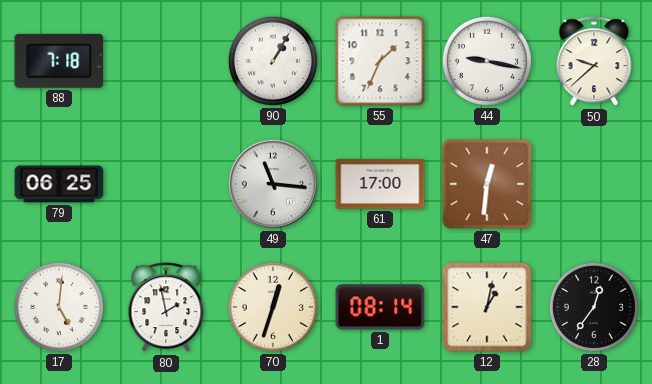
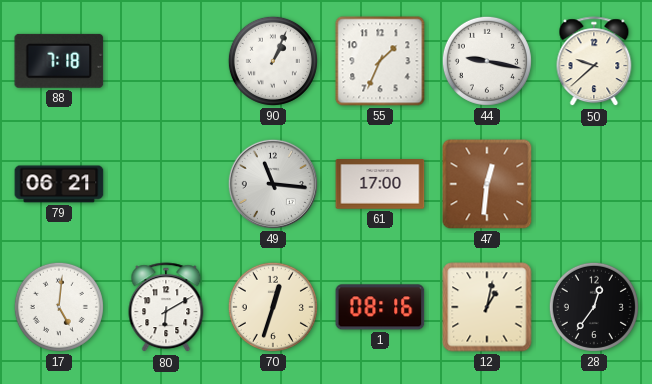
90: 1:05 -> 1:04
79: 06:25 -> 06:21
80: 1:58 -> 6:10
1: 08:14 -> 08:16
